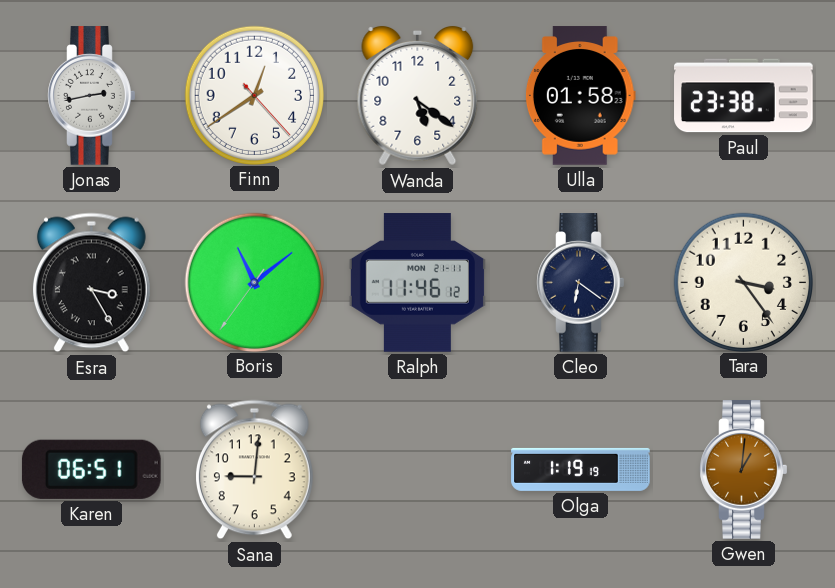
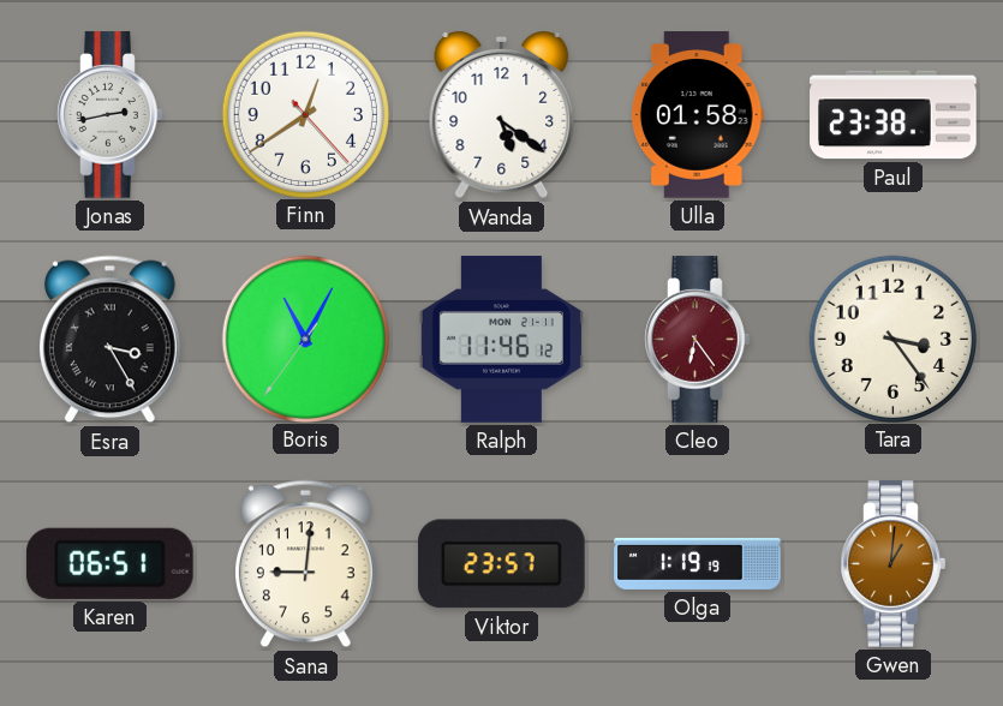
Boris: 11:08 -> 11:04
Cleo: 6:21 -> 6:24
Cleo dial: navy -> burgundy
Viktor: none -> 23:57
